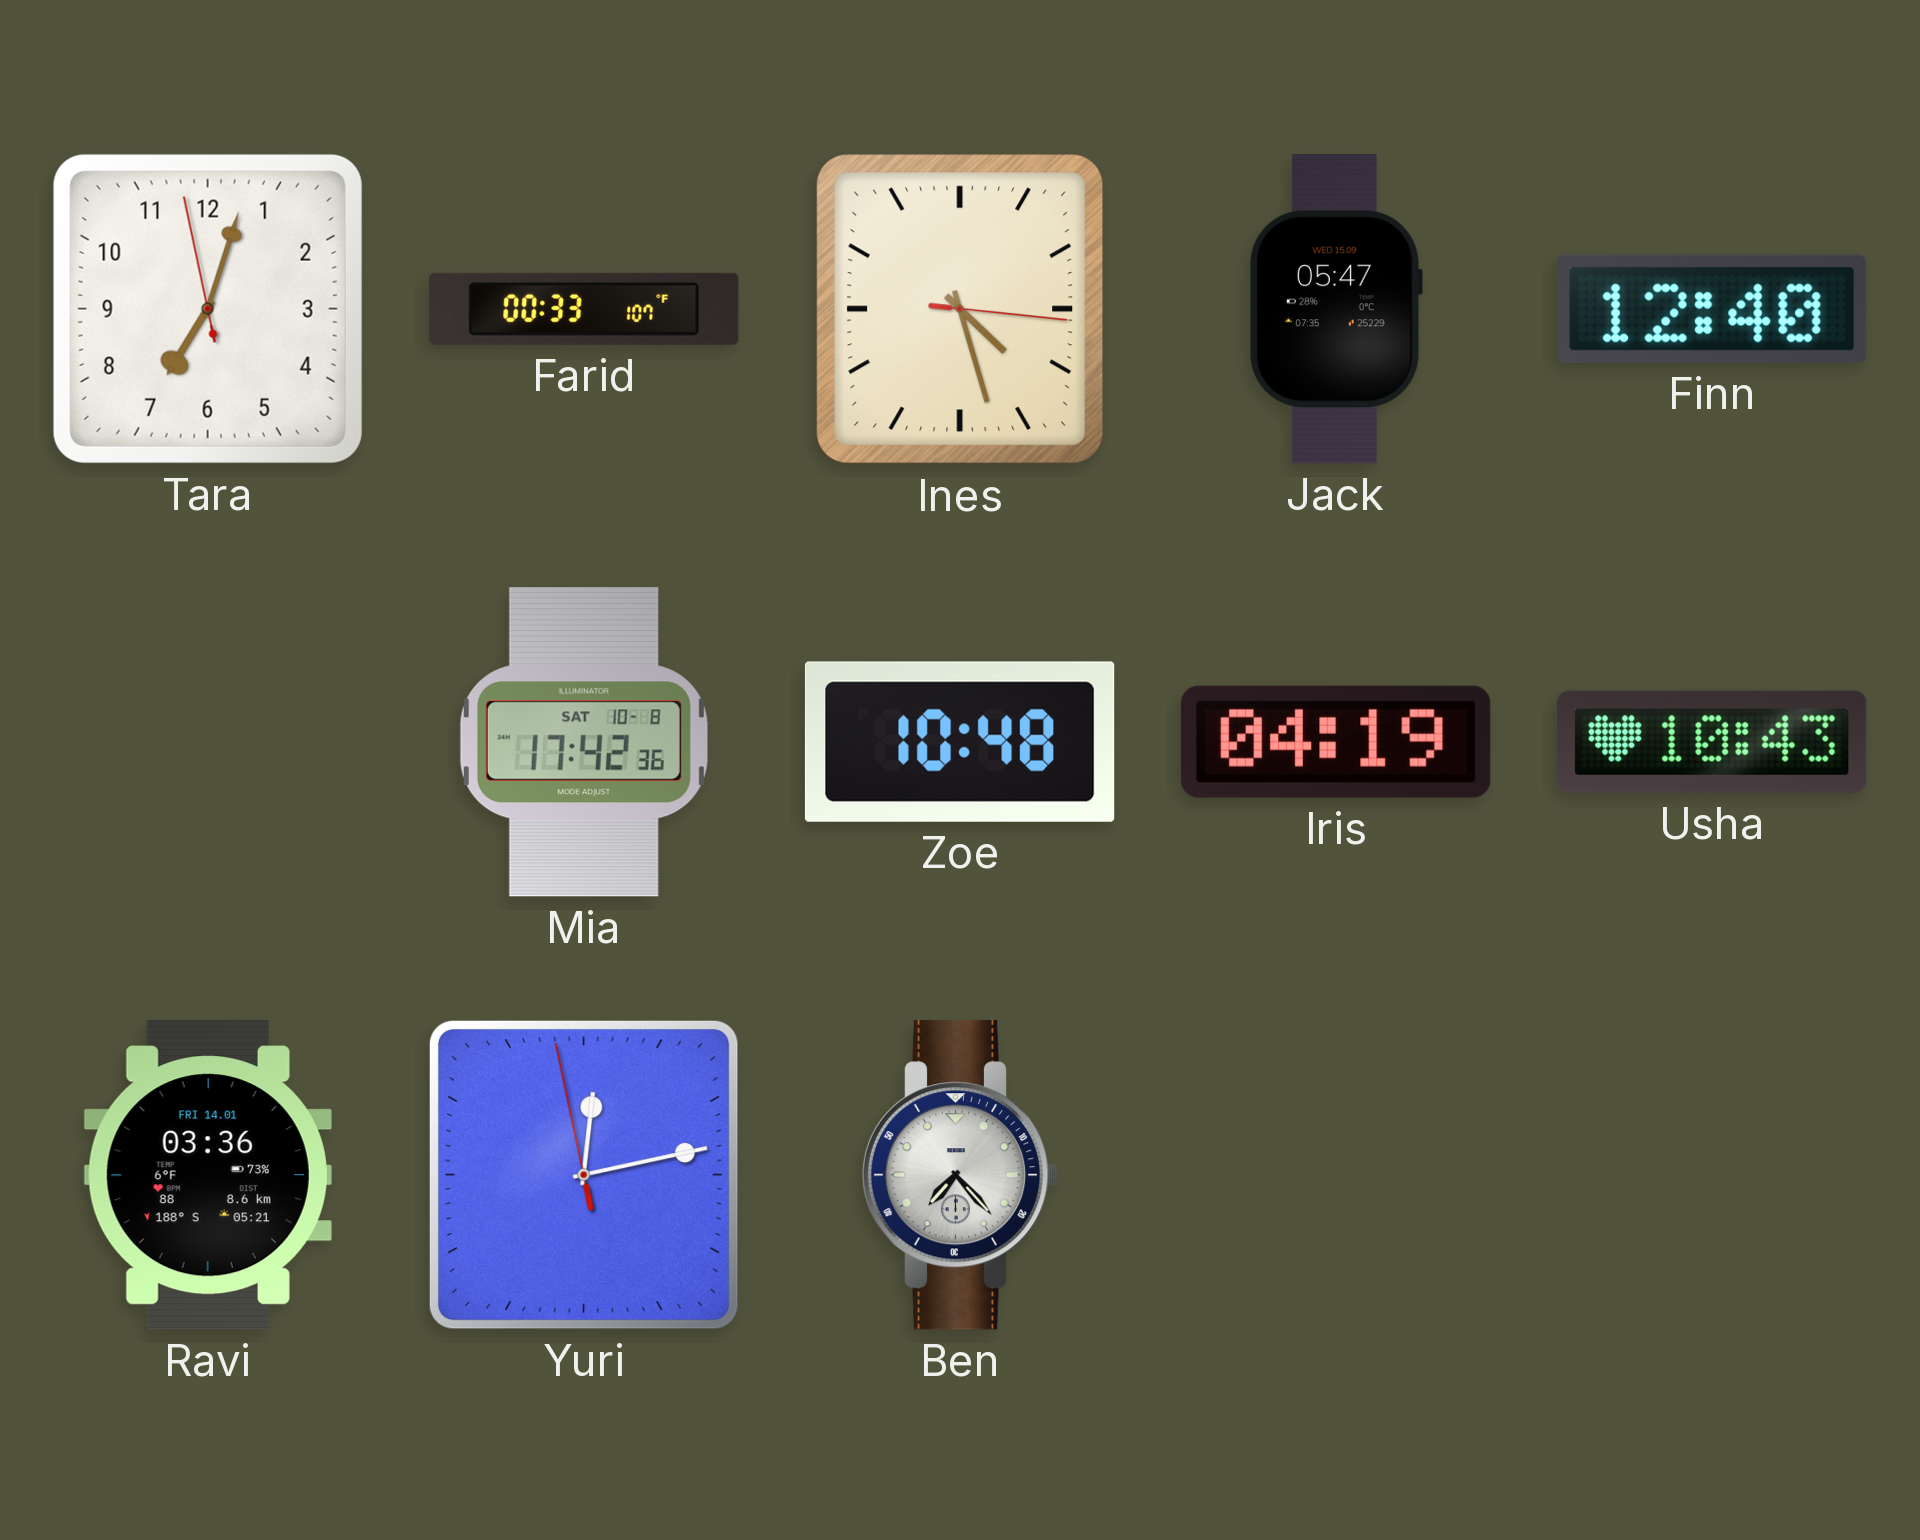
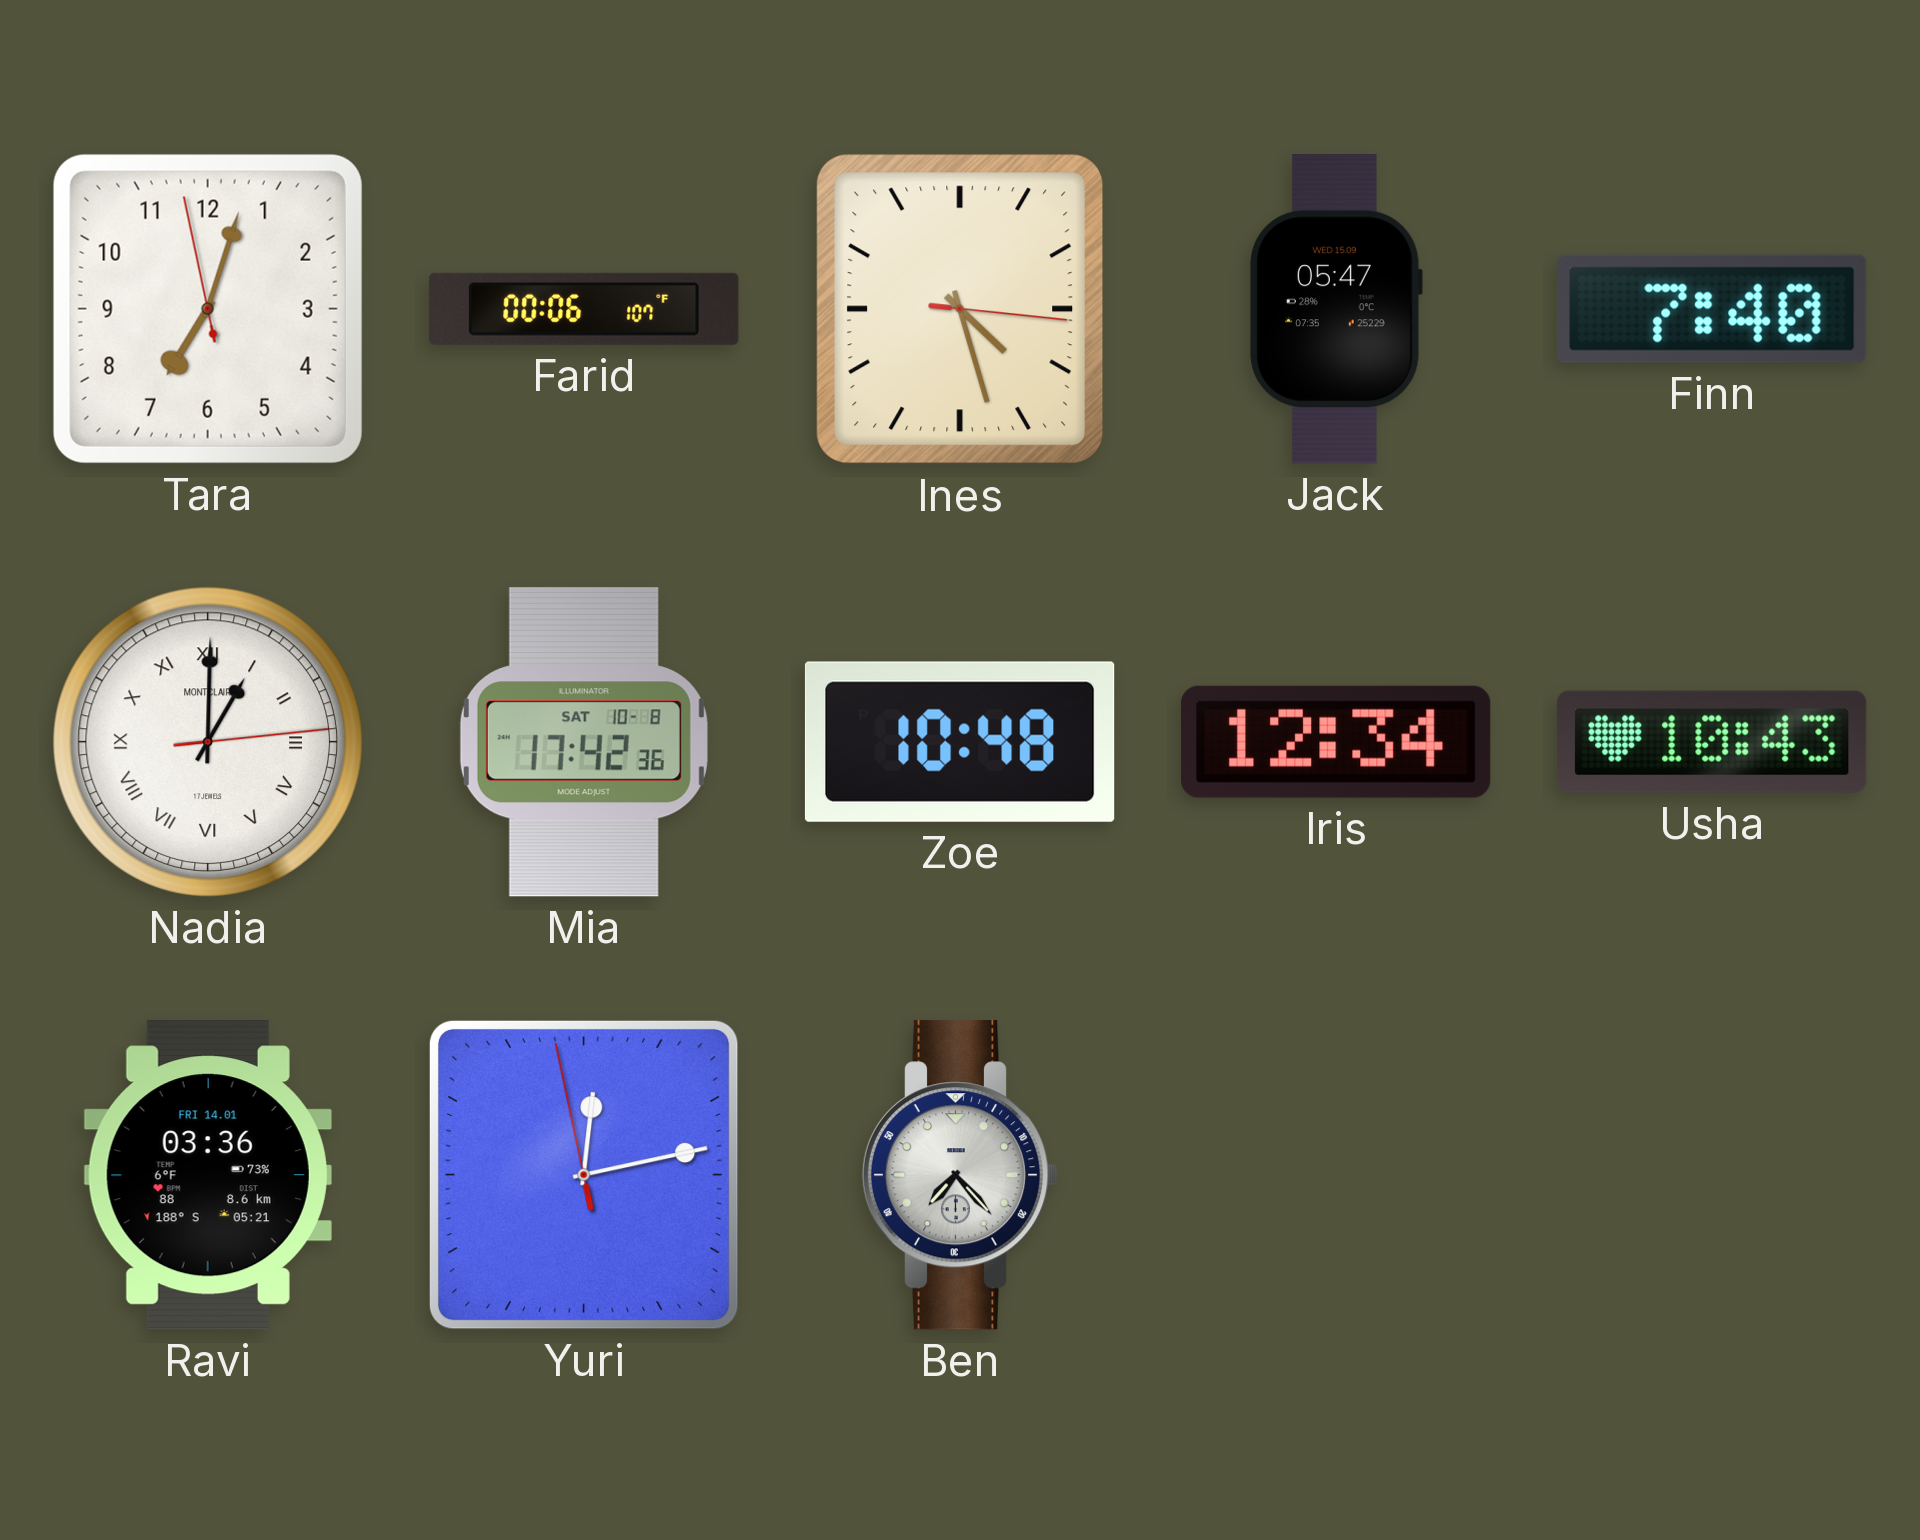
Farid: 00:33 -> 00:06
Finn: 12:40 -> 7:40
Nadia: none -> 1:00
Iris: 04:19 -> 12:34
